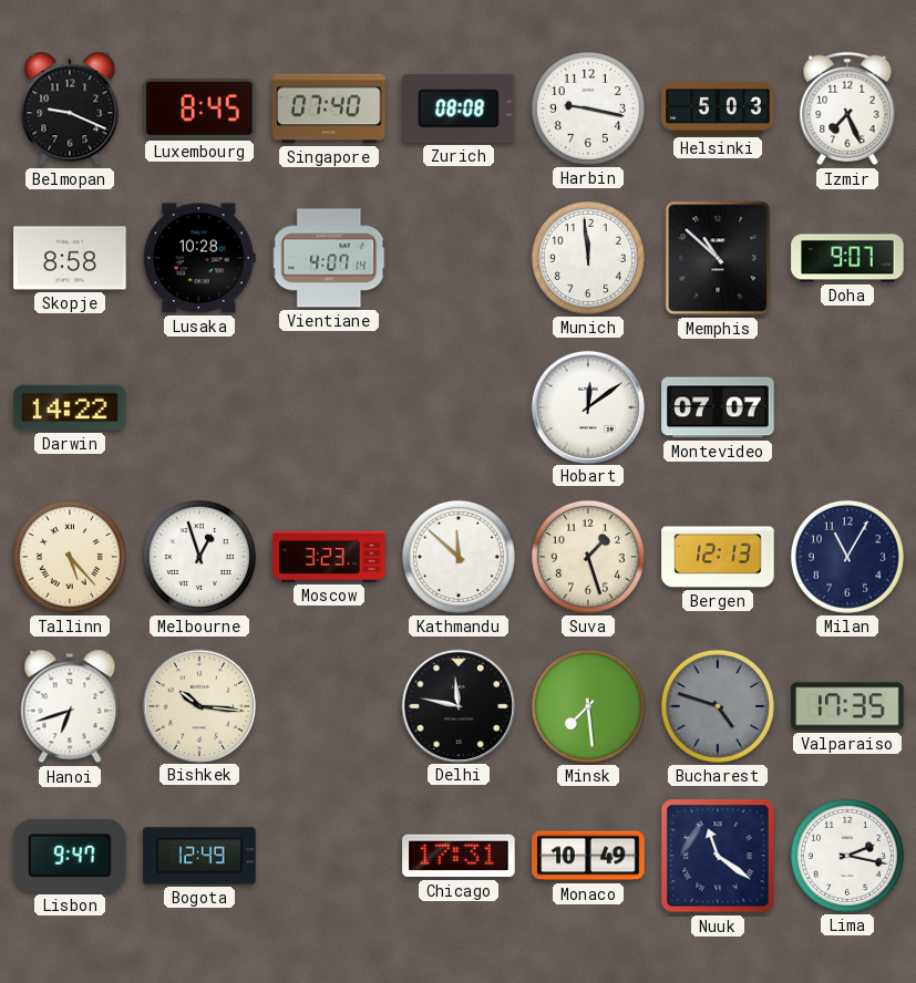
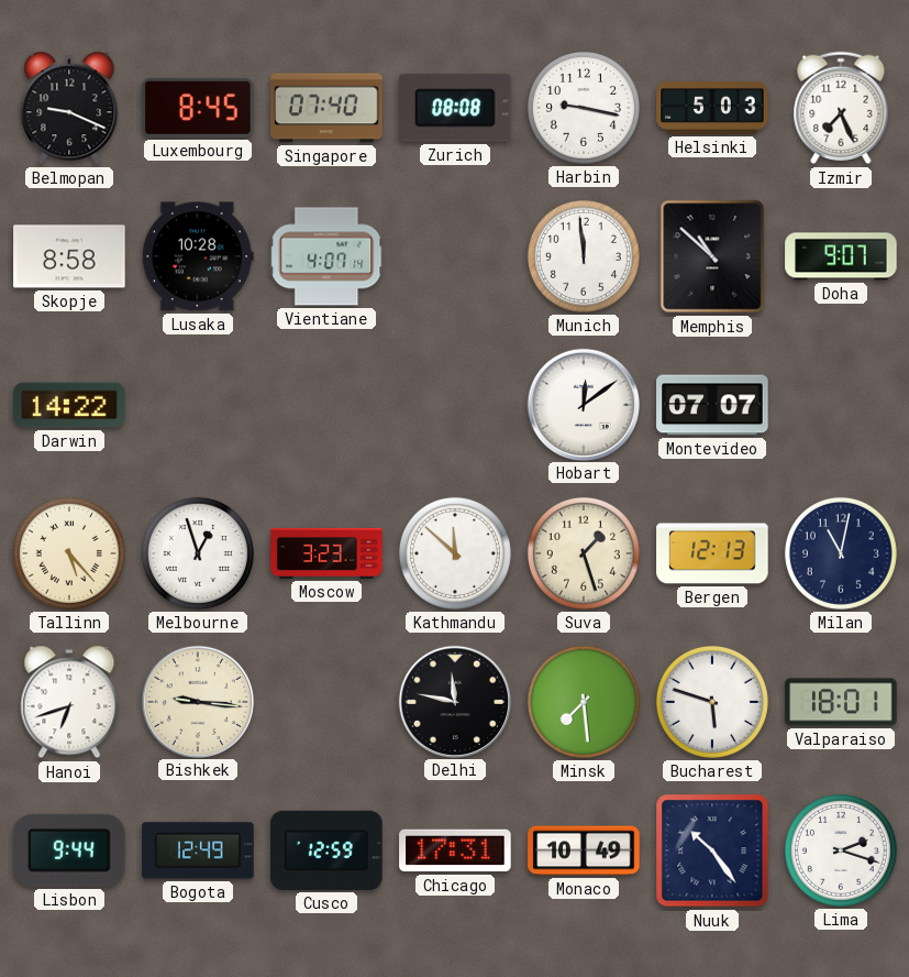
Milan: 11:05 -> 11:02
Bishkek: 10:16 -> 9:16
Bucharest: 4:48 -> 5:48
Bucharest dial: grey -> white
Valparaiso: 17:35 -> 18:01
Lisbon: 9:47 -> 9:44
Cusco: none -> 12:59
Nuuk: 11:21 -> 10:24
Lima: 2:17 -> 2:18
